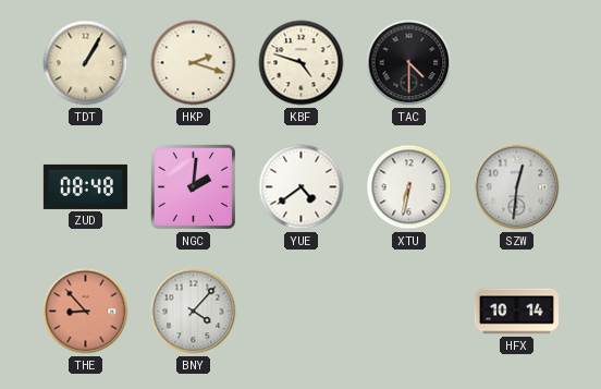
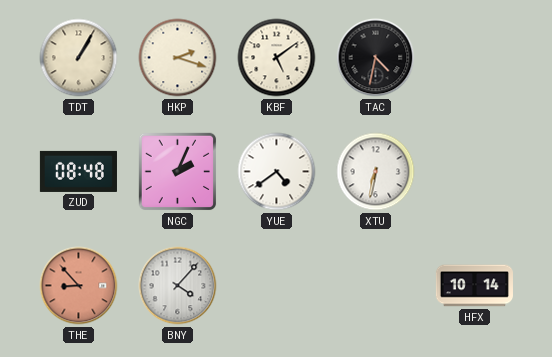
KBF: 4:48 -> 5:09
TAC: 4:30 -> 4:32
NGC: 2:01 -> 2:04
SZW: 12:31 -> none
